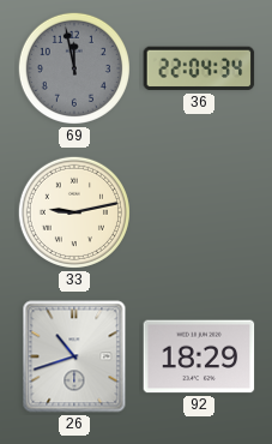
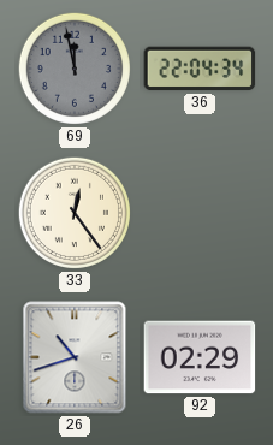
33: 9:13 -> 12:24
92: 18:29 -> 02:29
